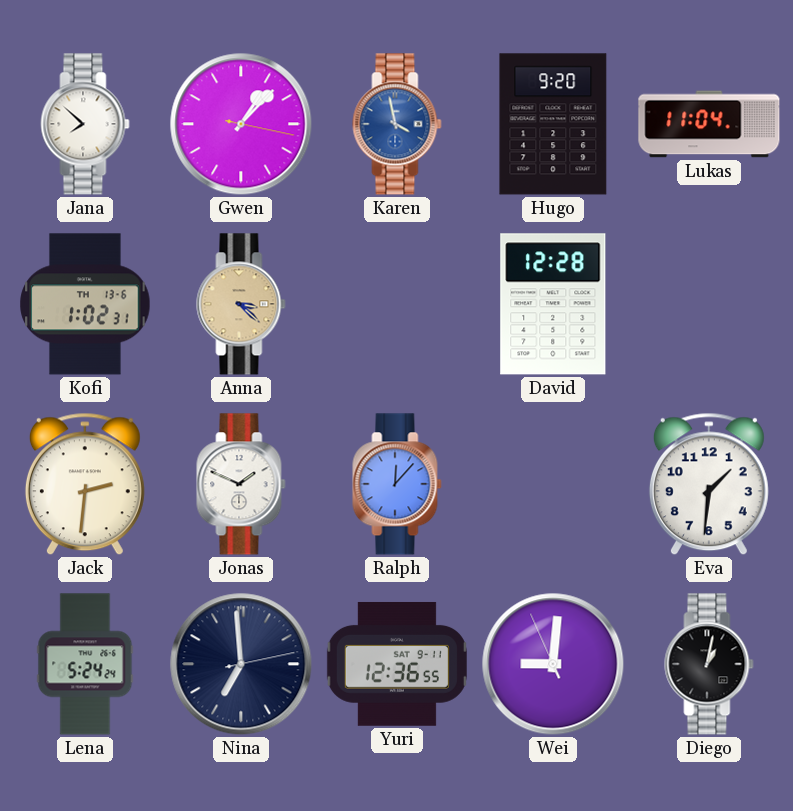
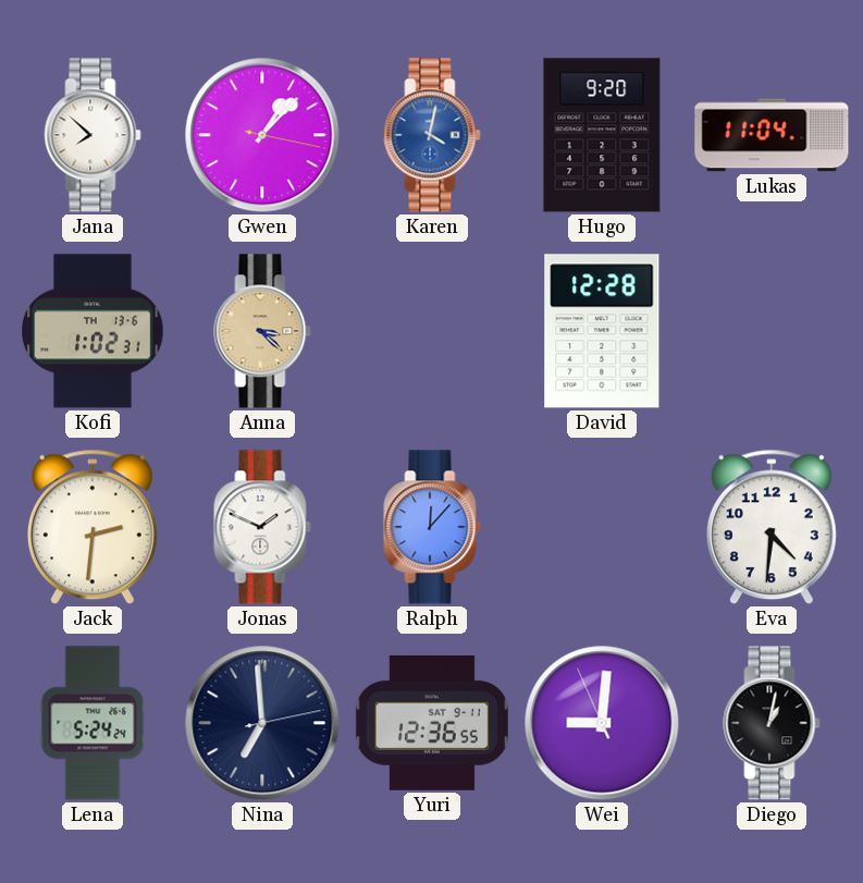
Karen: 3:58 -> 4:02
Eva: 1:31 -> 4:31
